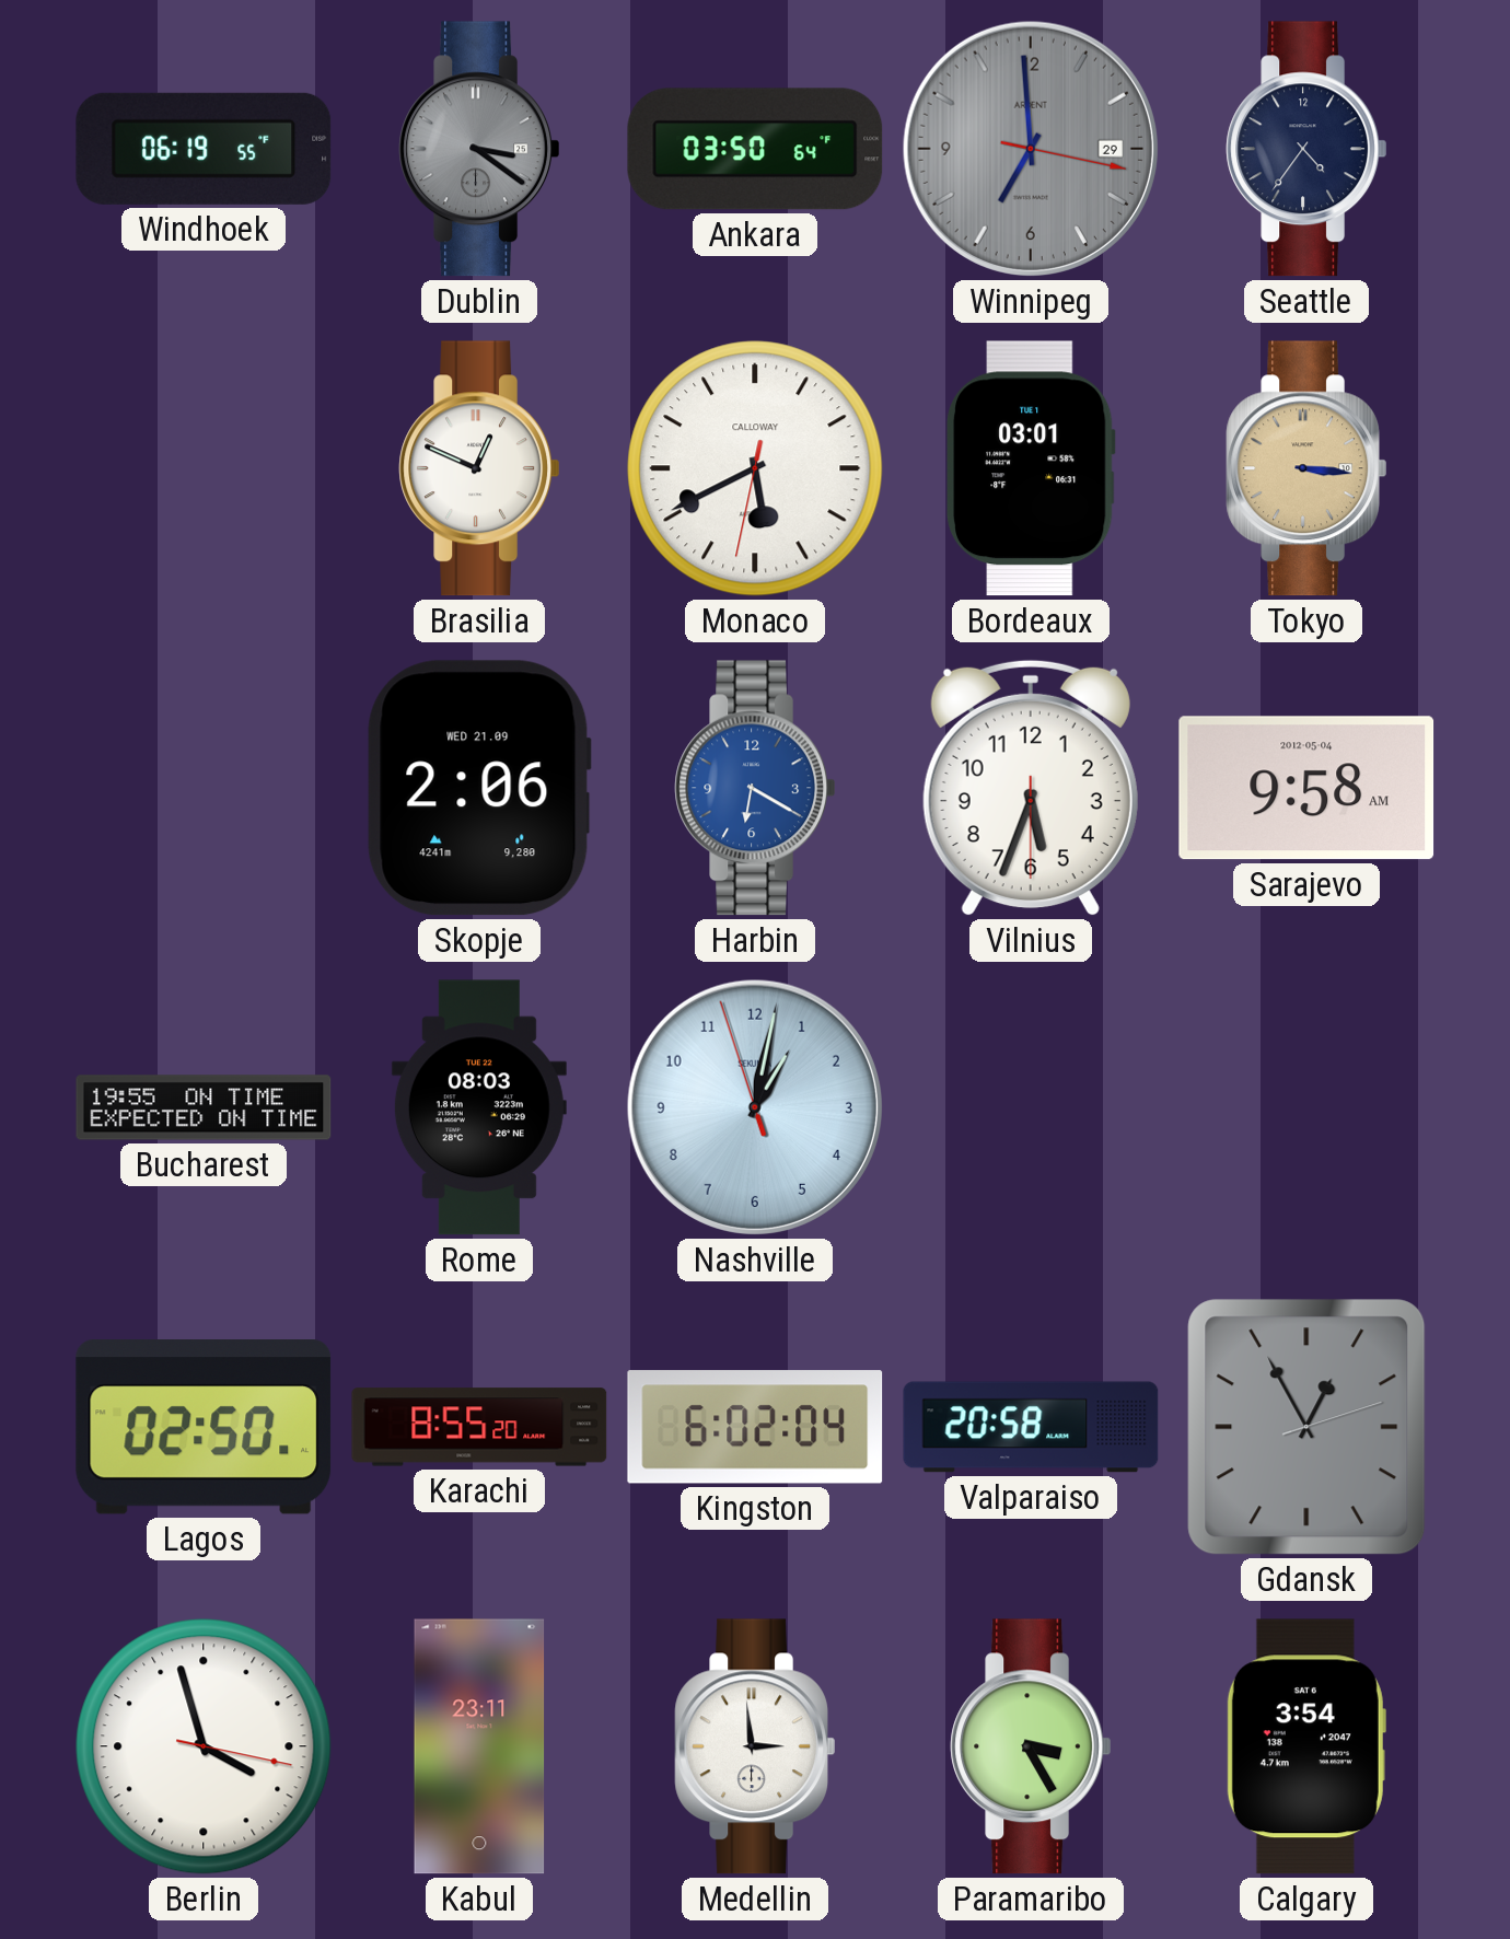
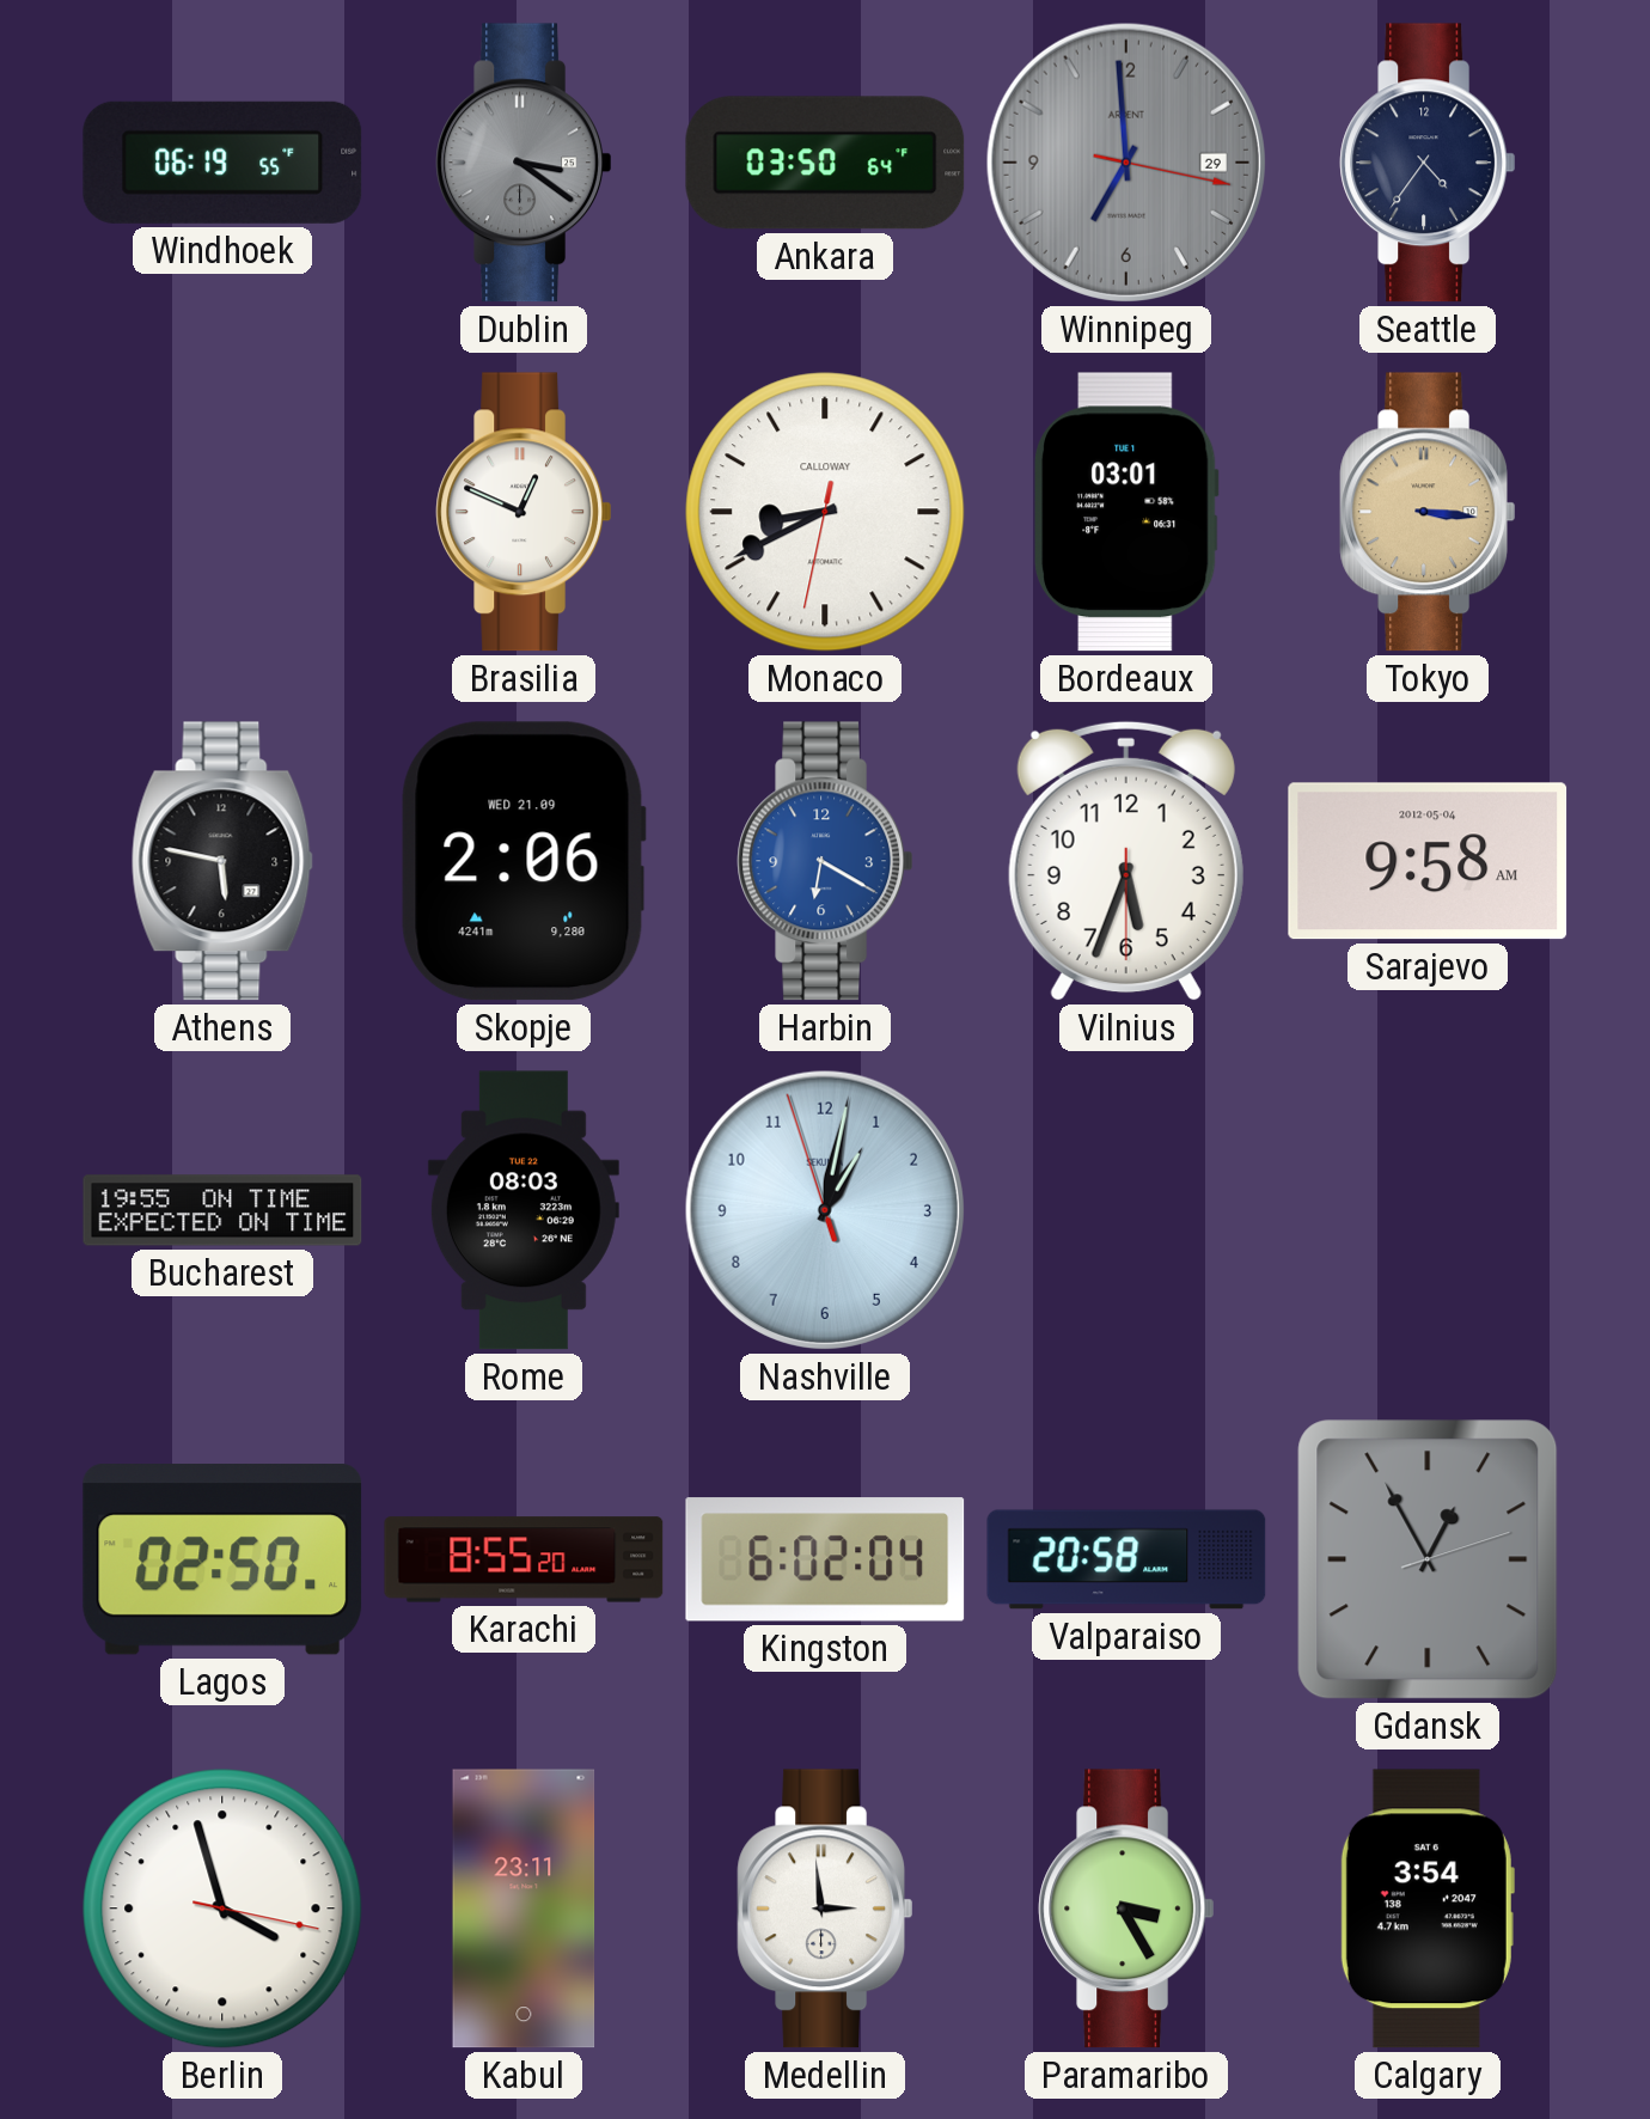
Monaco: 5:40 -> 8:40
Athens: none -> 5:47
